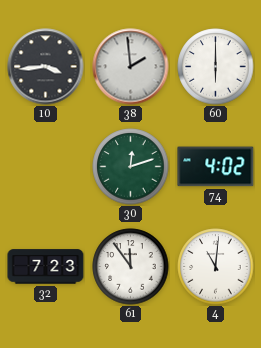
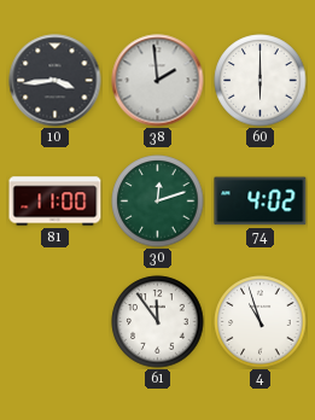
81: none -> 11:00
32: 7:23 -> none
4: 11:01 -> 10:57
